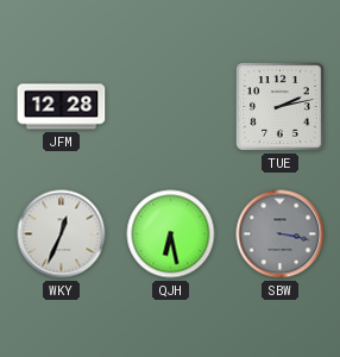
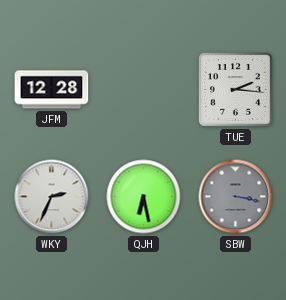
TUE: 2:13 -> 2:16
WKY: 12:34 -> 2:34
